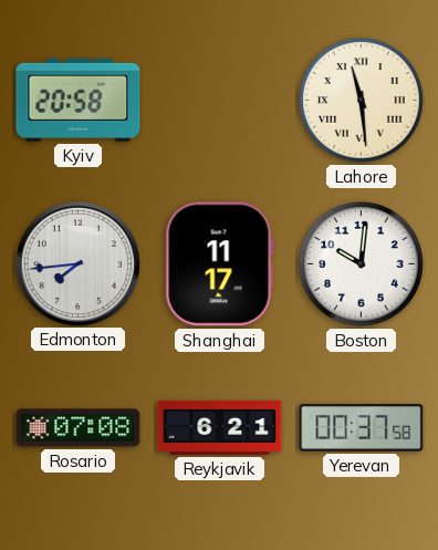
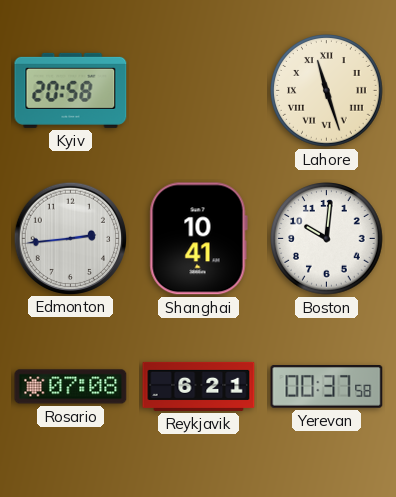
Lahore: 11:29 -> 11:27
Edmonton: 7:44 -> 2:44
Shanghai: 11:17 -> 10:41
